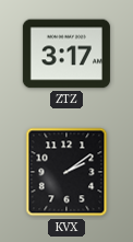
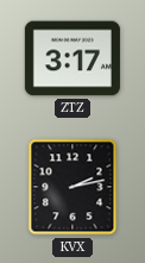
KVX: 2:09 -> 2:13
